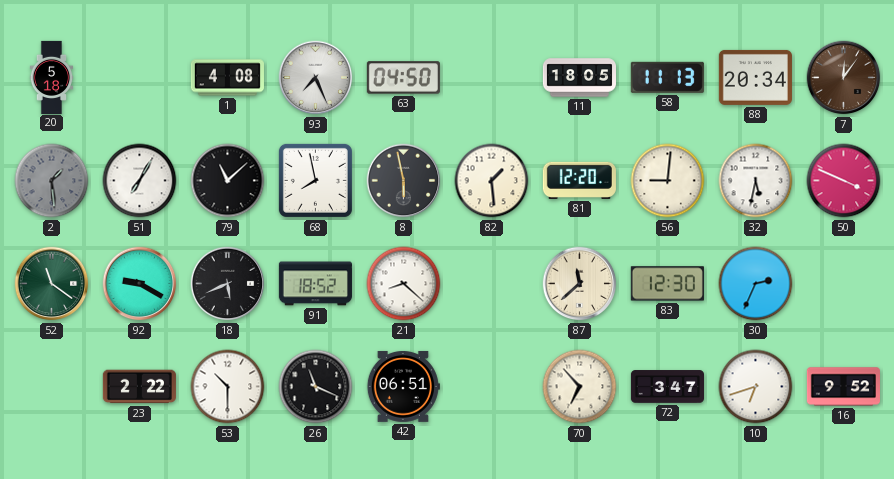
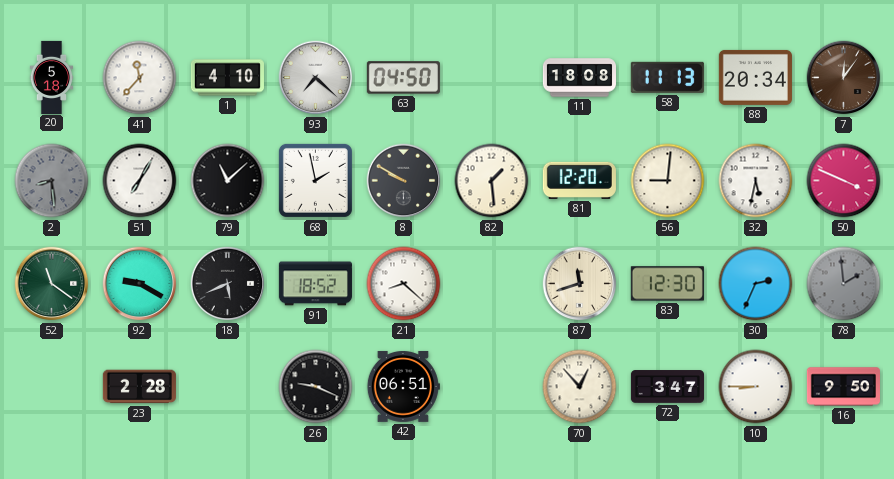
41: none -> 11:37
1: 4:08 -> 4:10
93: 7:26 -> 7:22
11: 18:05 -> 18:08
2: 1:29 -> 8:29
68: 7:58 -> 1:58
8: 5:58 -> 9:50
87: 11:38 -> 11:42
78: none -> 1:59
23: 2:22 -> 2:28
53: 10:30 -> none
26: 11:19 -> 9:19
70: 6:53 -> 12:53
10: 6:42 -> 8:45
16: 9:52 -> 9:50
